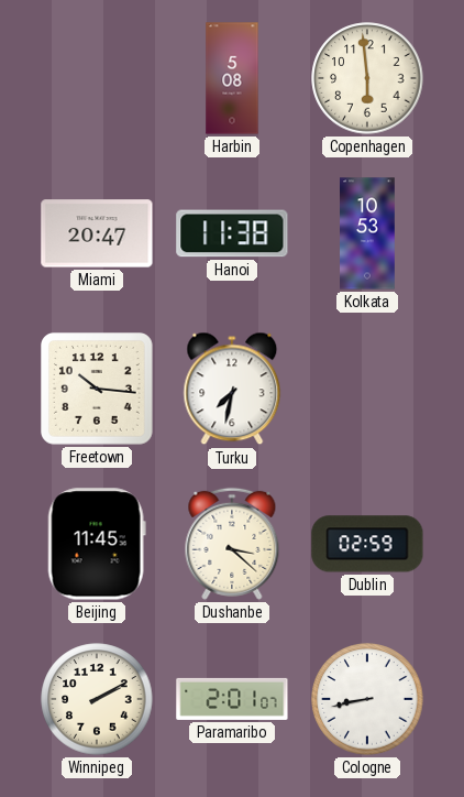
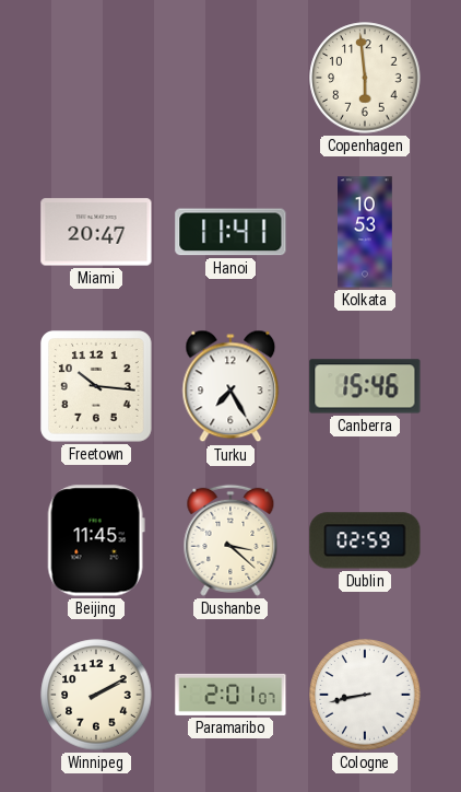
Harbin: 5:08 -> none
Hanoi: 11:38 -> 11:41
Turku: 7:32 -> 7:25
Canberra: none -> 15:46
